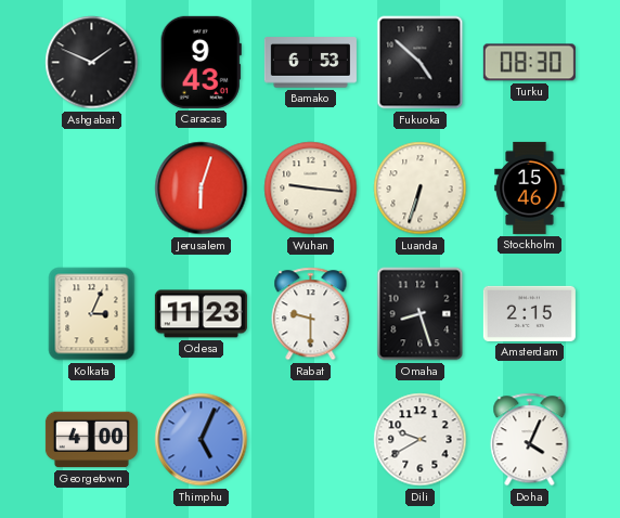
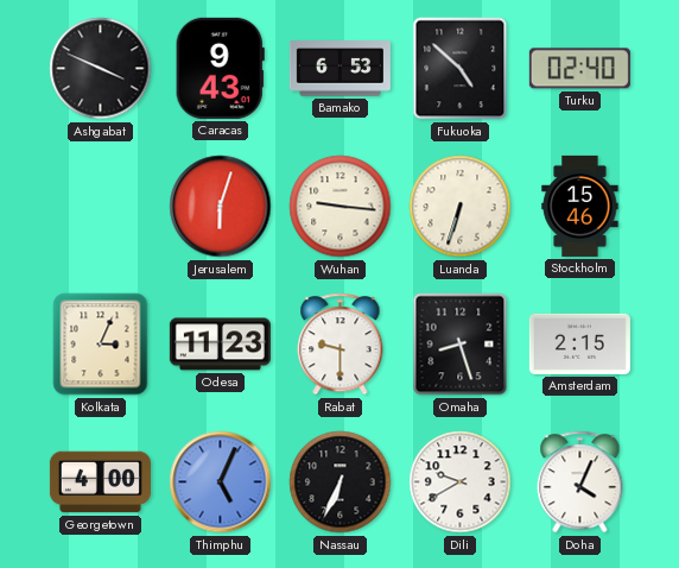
Ashgabat: 1:49 -> 3:49
Turku: 08:30 -> 02:40
Nassau: none -> 6:34
